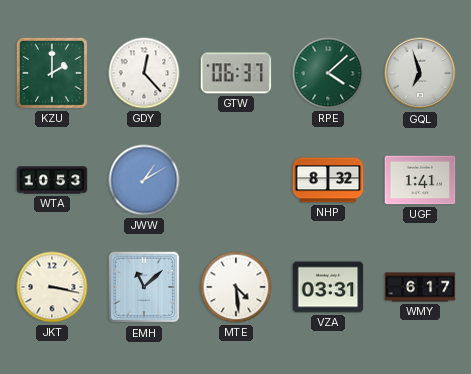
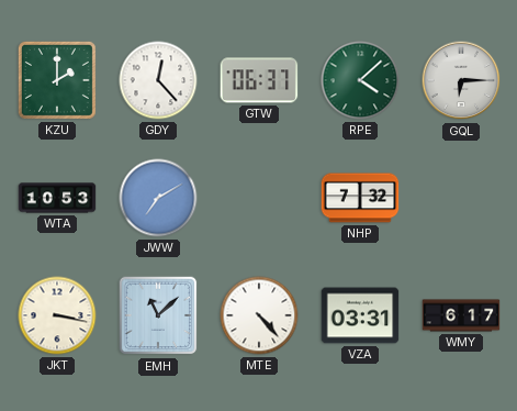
GQL: 6:57 -> 6:15
JWW: 1:10 -> 7:10
NHP: 8:32 -> 7:32
UGF: 1:41 -> none
MTE: 4:29 -> 4:23
